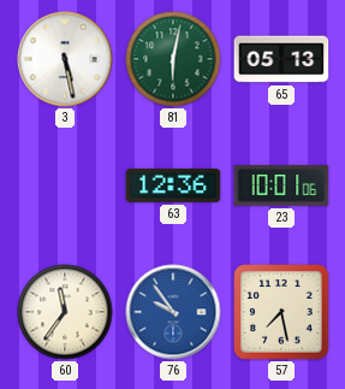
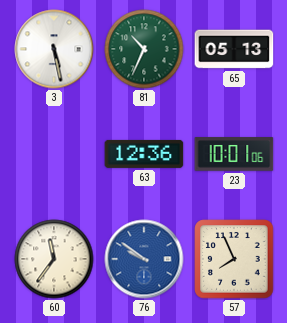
81: 6:02 -> 10:34
76: 9:54 -> 9:51
57: 7:28 -> 7:56
